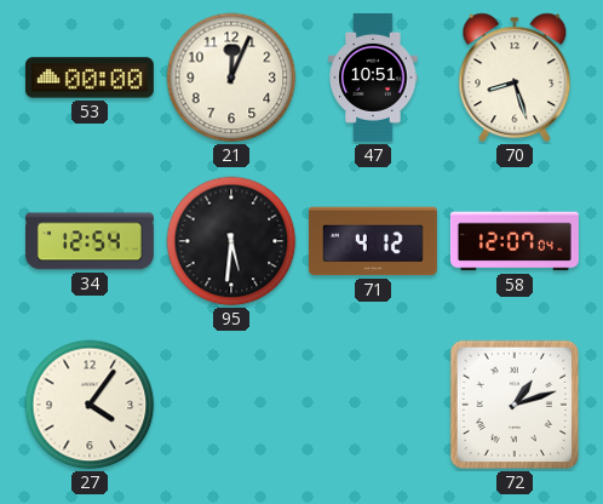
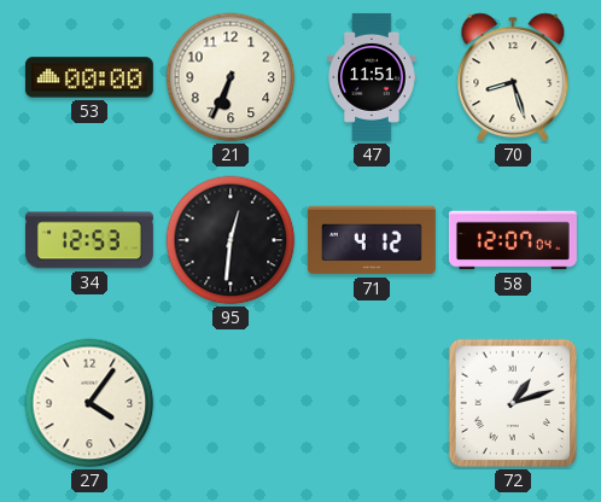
21: 12:04 -> 6:34
47: 10:51 -> 11:51
34: 12:54 -> 12:53
95: 5:31 -> 12:31
